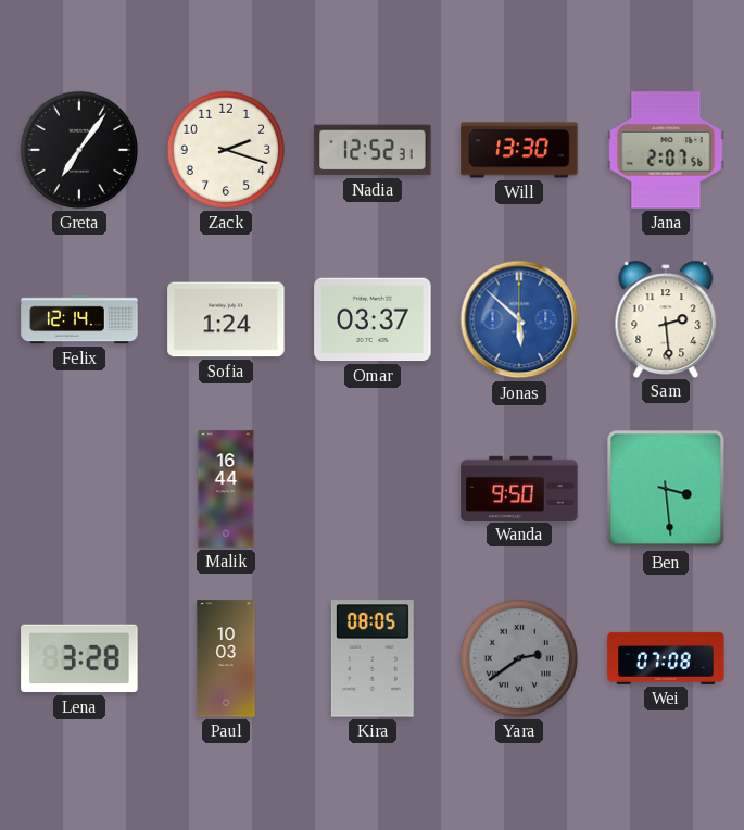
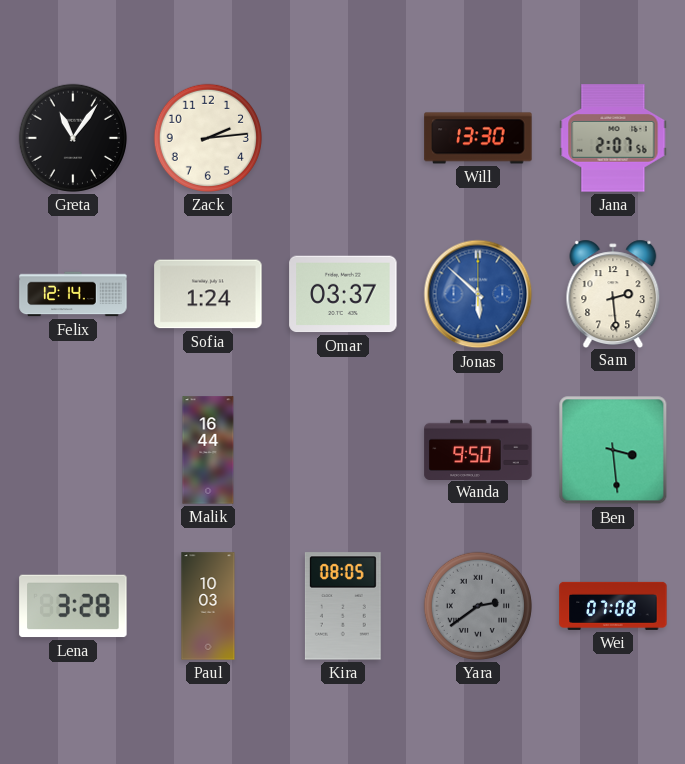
Greta: 7:06 -> 11:06
Zack: 2:18 -> 2:14
Nadia: 12:52 -> none
